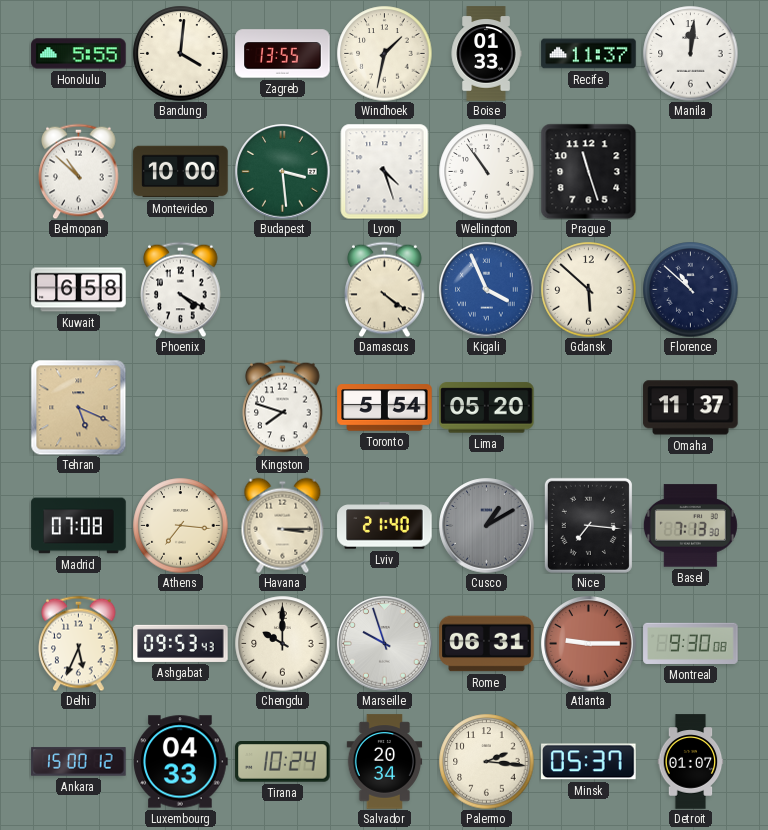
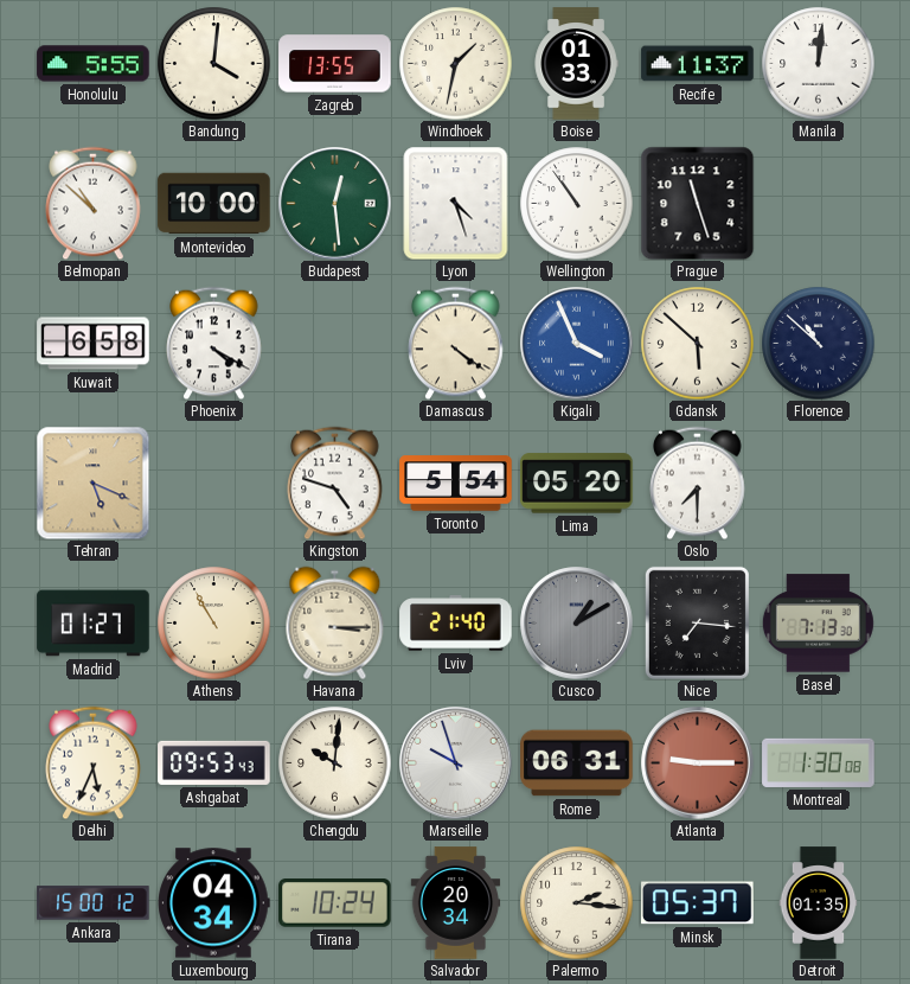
Budapest: 3:29 -> 12:29
Kingston: 7:48 -> 4:48
Oslo: none -> 7:30
Omaha: 11:37 -> none
Madrid: 07:08 -> 01:27
Athens: 7:16 -> 10:55
Chengdu: 10:00 -> 10:01
Montreal: 9:30 -> 1:30
Luxembourg: 04:33 -> 04:34
Detroit: 01:07 -> 01:35
